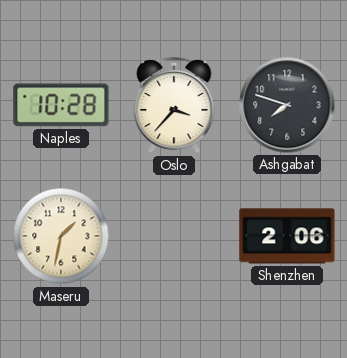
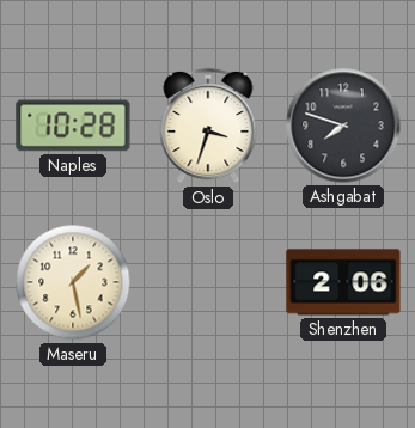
Oslo: 3:37 -> 3:33
Maseru: 1:32 -> 1:28
